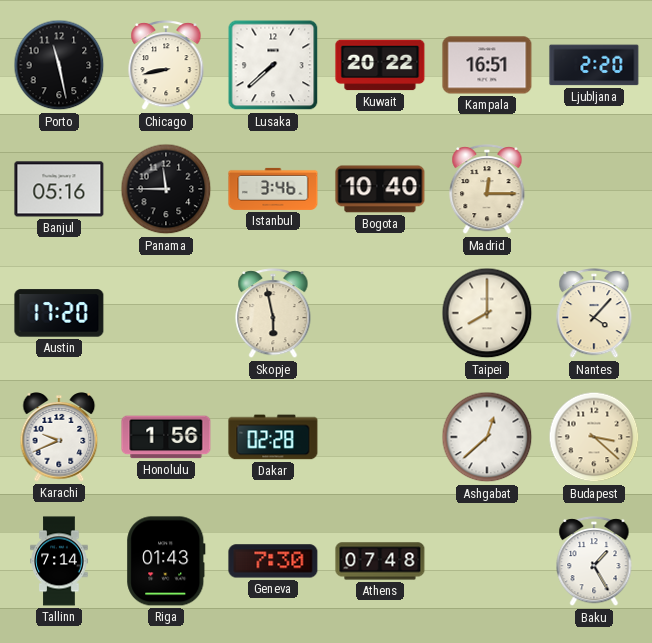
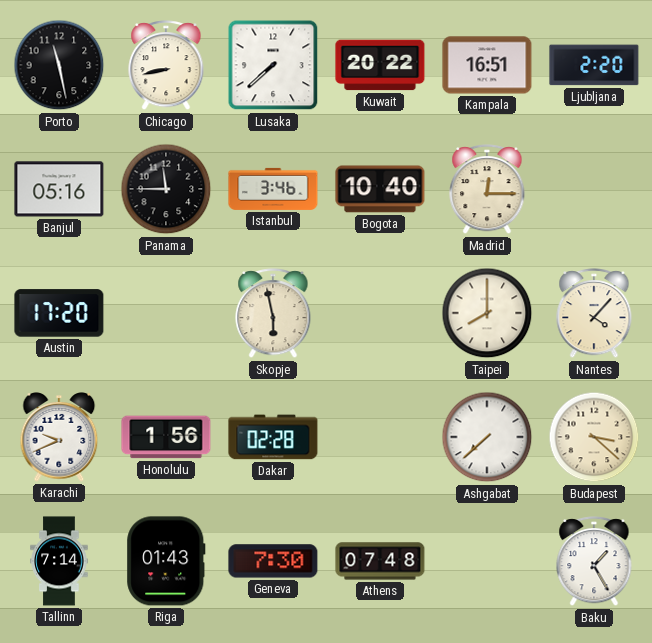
Ashgabat: 12:38 -> 7:38
